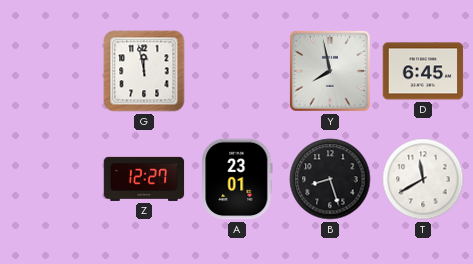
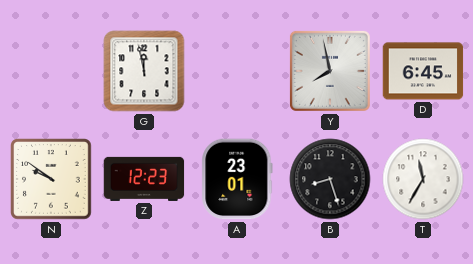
N: none -> 9:51
Z: 12:27 -> 12:23
T: 11:40 -> 11:35
